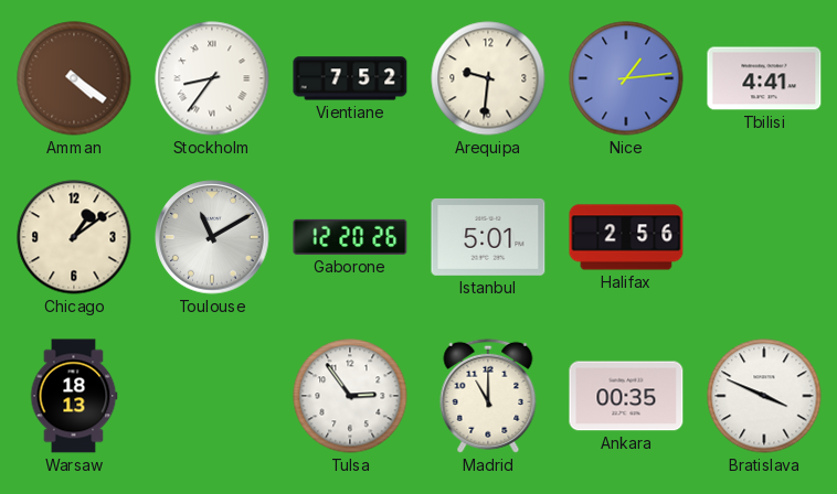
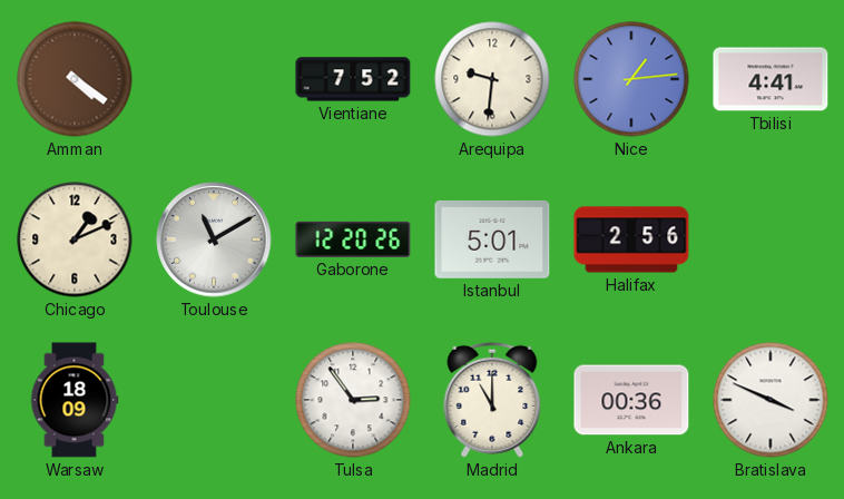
Stockholm: 8:36 -> none
Chicago: 1:09 -> 1:11
Warsaw: 18:13 -> 18:09
Ankara: 00:35 -> 00:36
